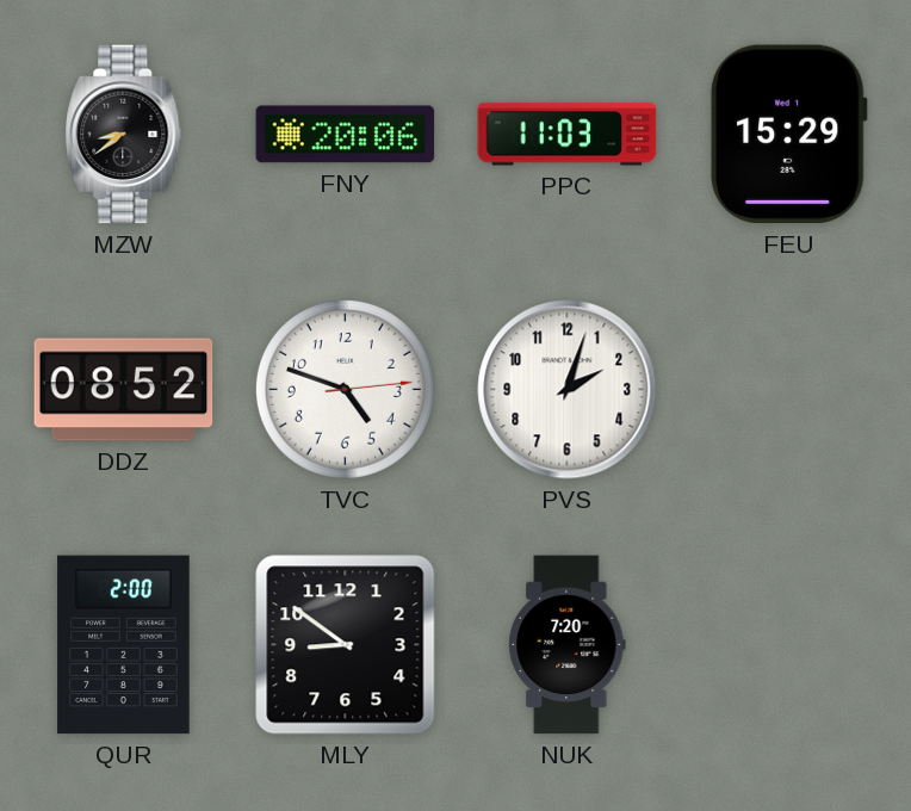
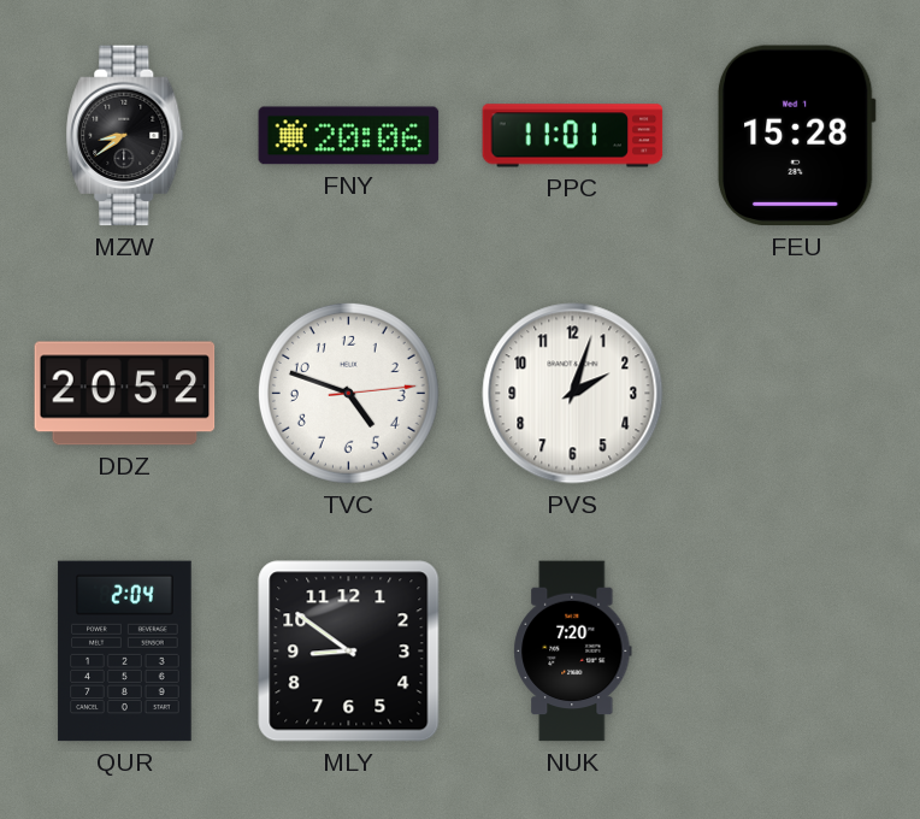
PPC: 11:03 -> 11:01
FEU: 15:29 -> 15:28
DDZ: 08:52 -> 20:52
QUR: 2:00 -> 2:04
